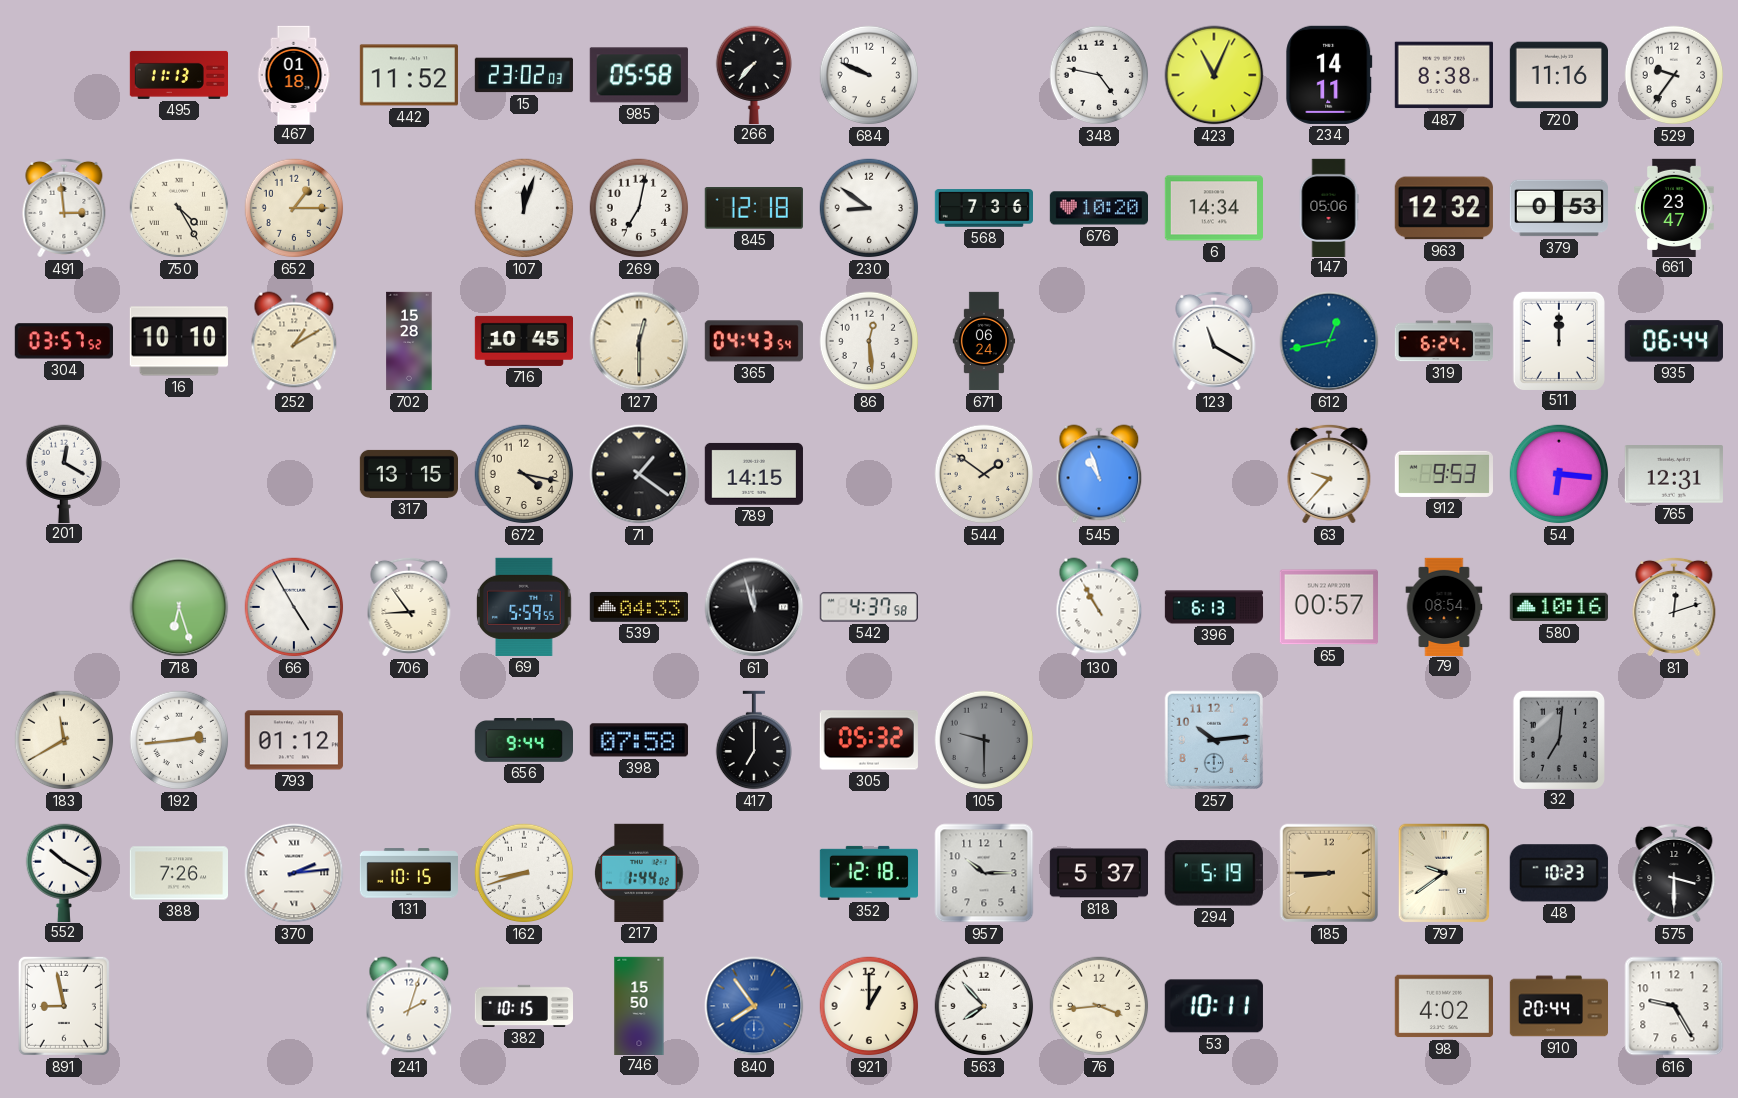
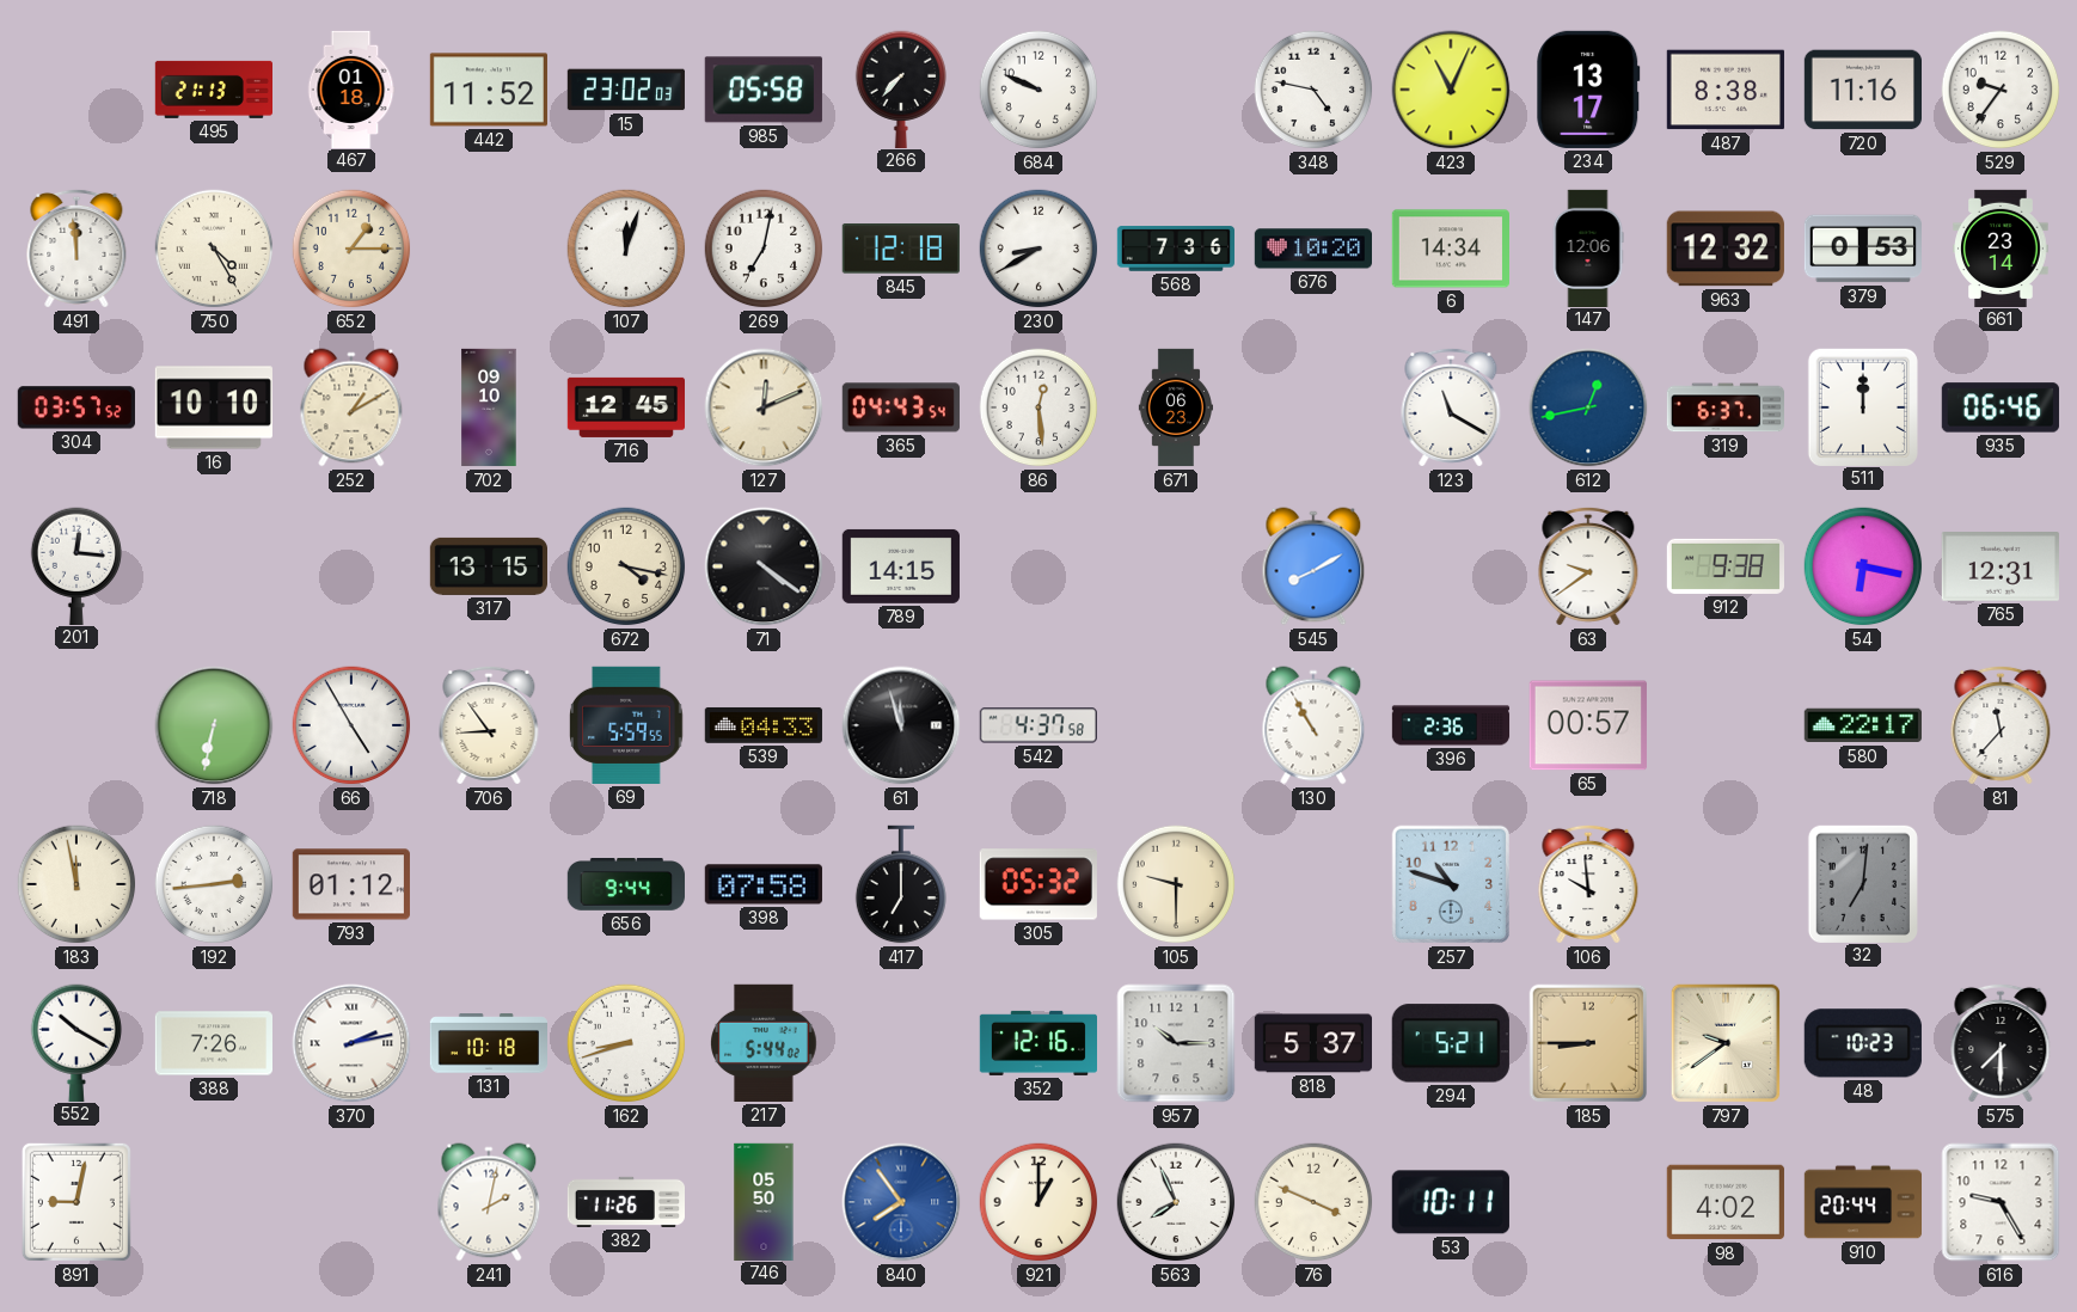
495: 11:13 -> 21:13
234: 14:11 -> 13:17
491: 2:59 -> 11:59
230: 8:51 -> 8:40
147: 05:06 -> 12:06
661: 23:47 -> 23:14
702: 15:28 -> 09:10
716: 10:45 -> 12:45
127: 12:30 -> 12:11
671: 06:24 -> 06:23
319: 6:24 -> 6:37
935: 06:44 -> 06:46
201: 12:20 -> 12:16
71: 1:21 -> 4:21
544: 1:51 -> none
545: 10:57 -> 8:10
63: 9:37 -> 9:39
912: 9:53 -> 9:38
54: 6:16 -> 6:17
718: 6:27 -> 6:32
396: 6:13 -> 2:36
79: 08:54 -> none
580: 10:16 -> 22:17
81: 12:12 -> 11:37
183: 11:40 -> 11:58
105 dial: grey -> cream
257: 10:14 -> 10:48
106: none -> 9:59
370: 2:14 -> 2:13
131: 10:15 -> 10:18
217: 1:44 -> 5:44
352: 12:18 -> 12:16
294: 5:19 -> 5:21
575: 3:30 -> 7:30
891: 8:58 -> 9:02
241: 2:03 -> 2:02
382: 10:15 -> 11:26
746: 15:50 -> 05:50
563: 7:53 -> 7:56
76: 3:44 -> 3:49
